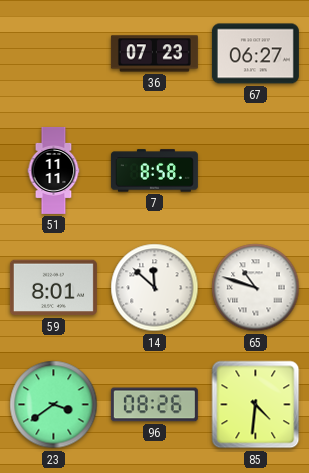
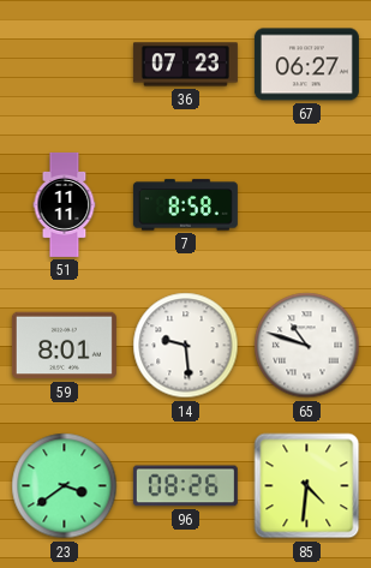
14: 11:52 -> 9:29
